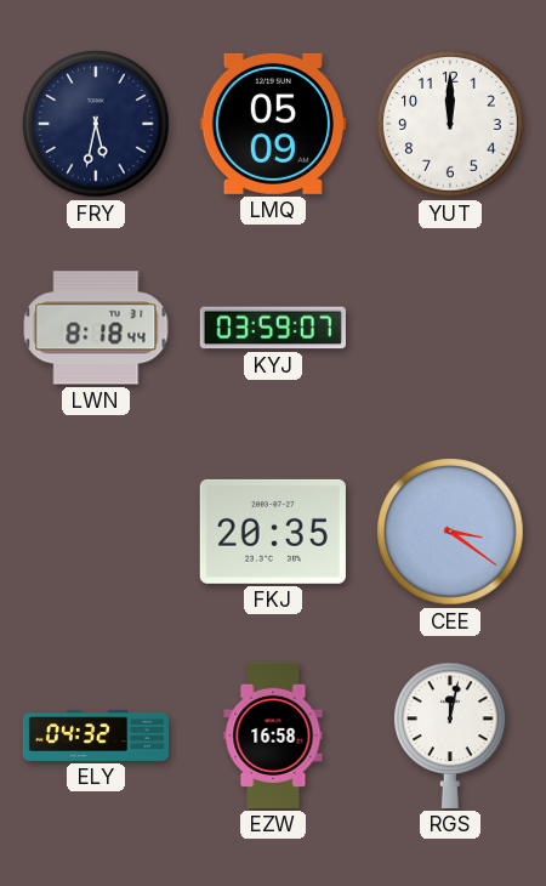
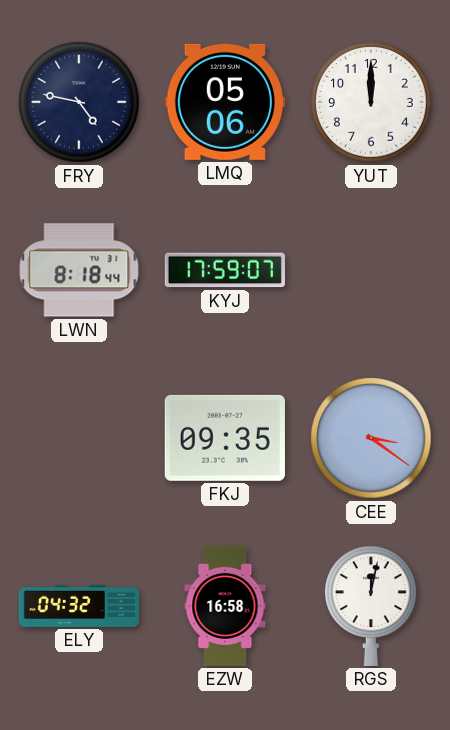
FRY: 5:32 -> 4:47
LMQ: 05:09 -> 05:06
KYJ: 03:59 -> 17:59
FKJ: 20:35 -> 09:35
